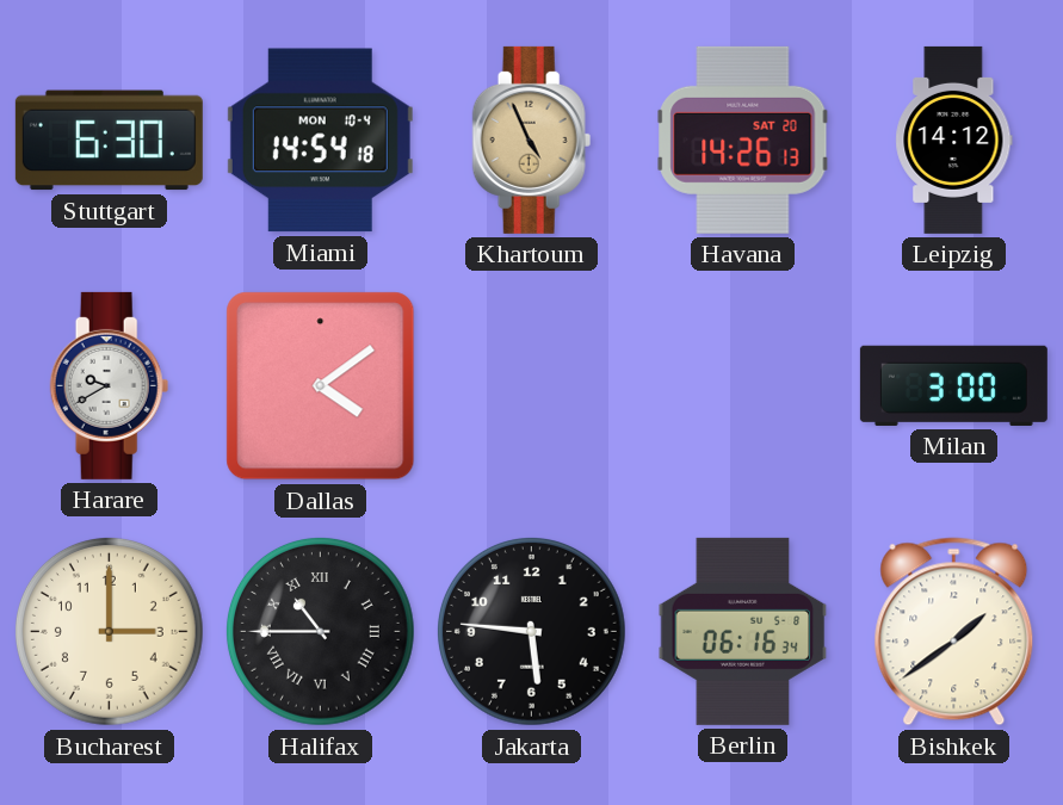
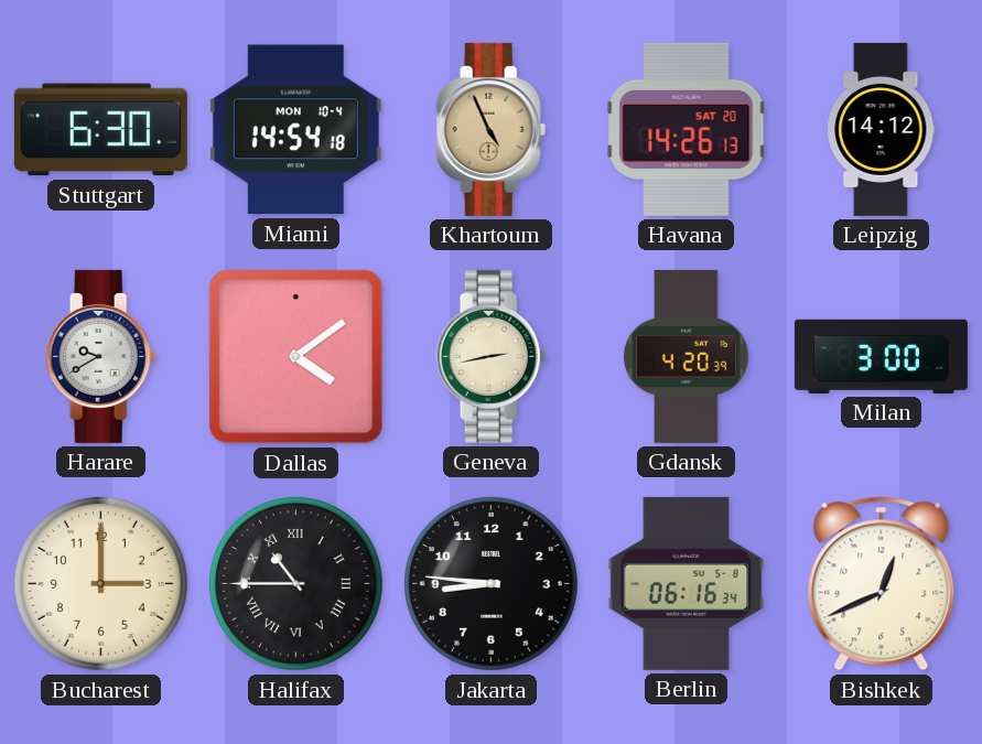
Geneva: none -> 2:43
Gdansk: none -> 4:20
Jakarta: 5:46 -> 8:46
Bishkek: 1:39 -> 12:41
